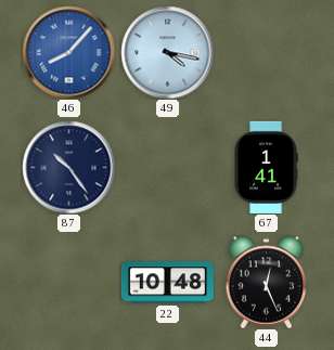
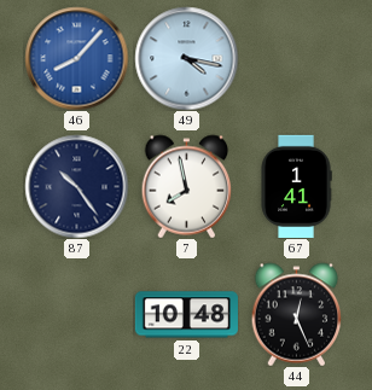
7: none -> 7:58
